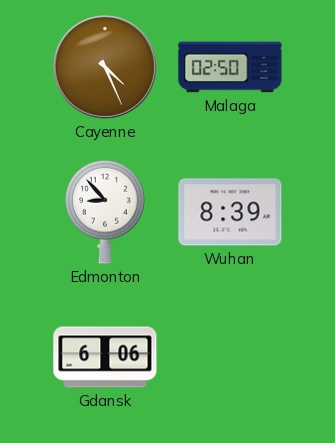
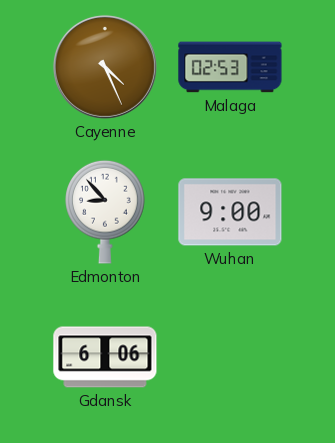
Malaga: 02:50 -> 02:53
Wuhan: 8:39 -> 9:00
